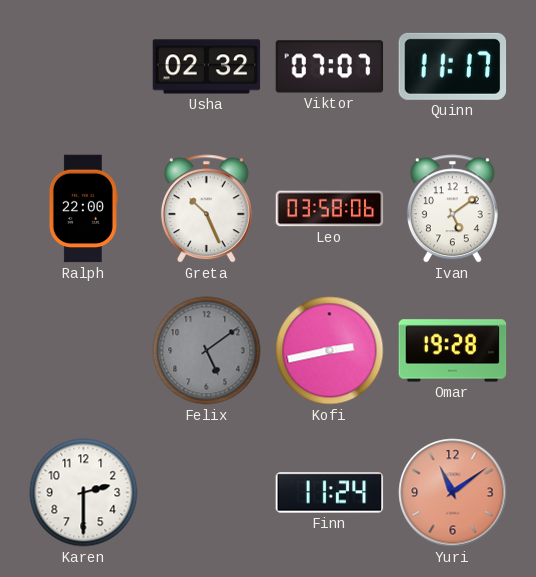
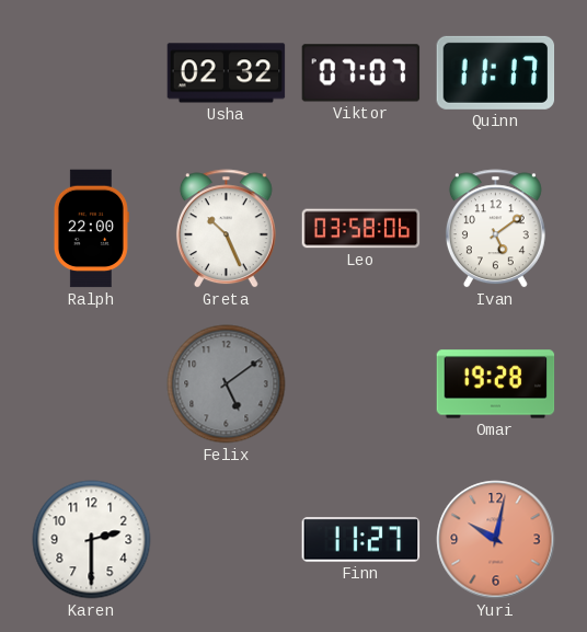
Kofi: 2:43 -> none
Finn: 11:24 -> 11:27
Yuri: 11:09 -> 10:02
